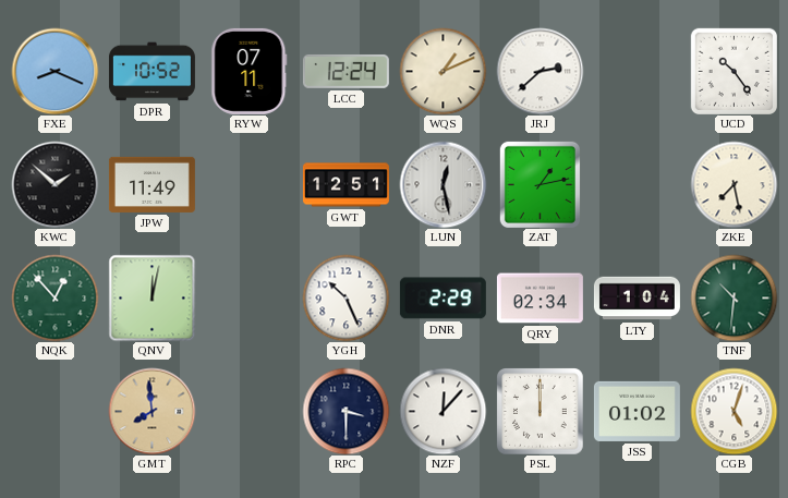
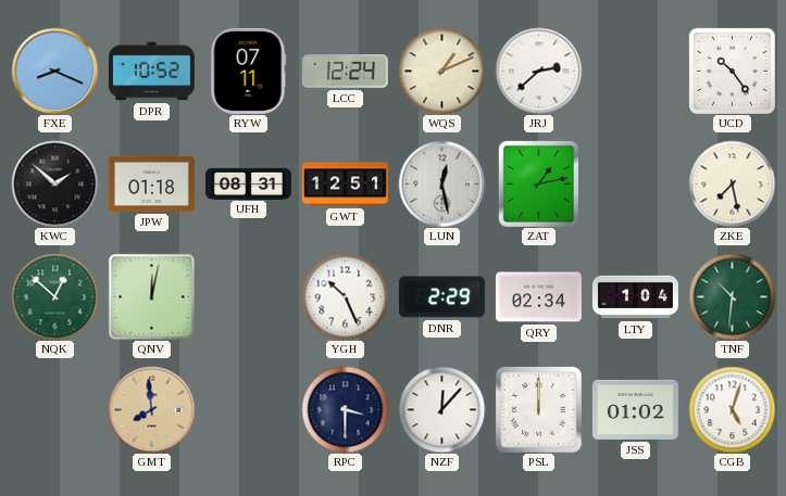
JPW: 11:49 -> 01:18
UFH: none -> 08:31
NQK: 12:53 -> 12:52
